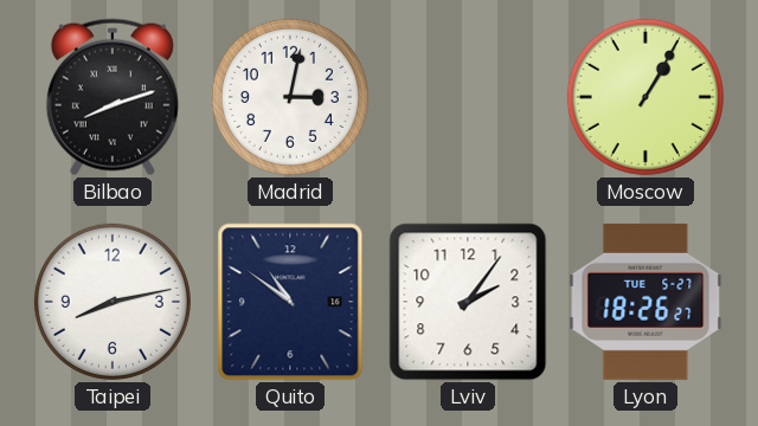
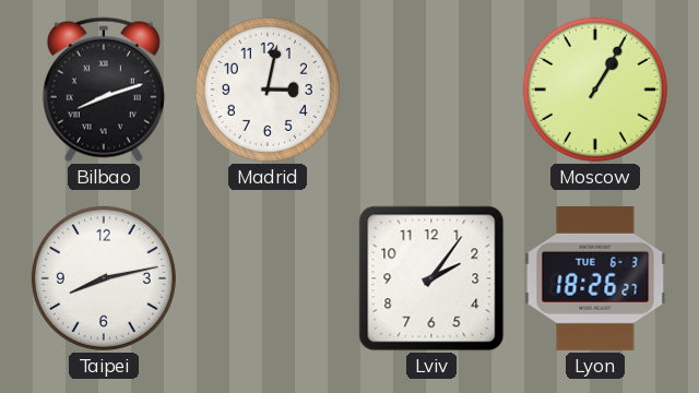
Quito: 10:51 -> none
Lyon date: TUE 5-27 -> TUE 6-3
